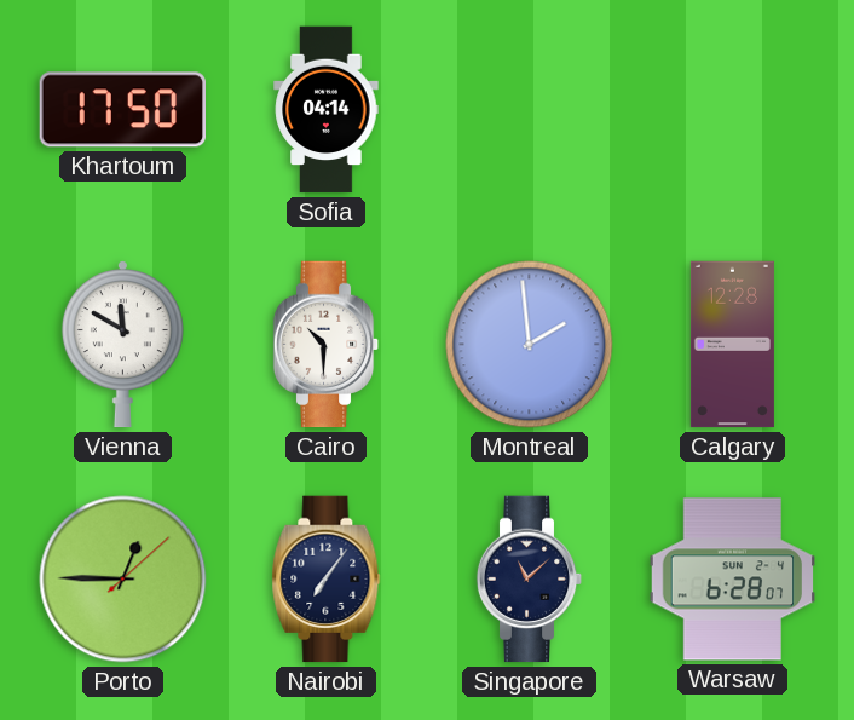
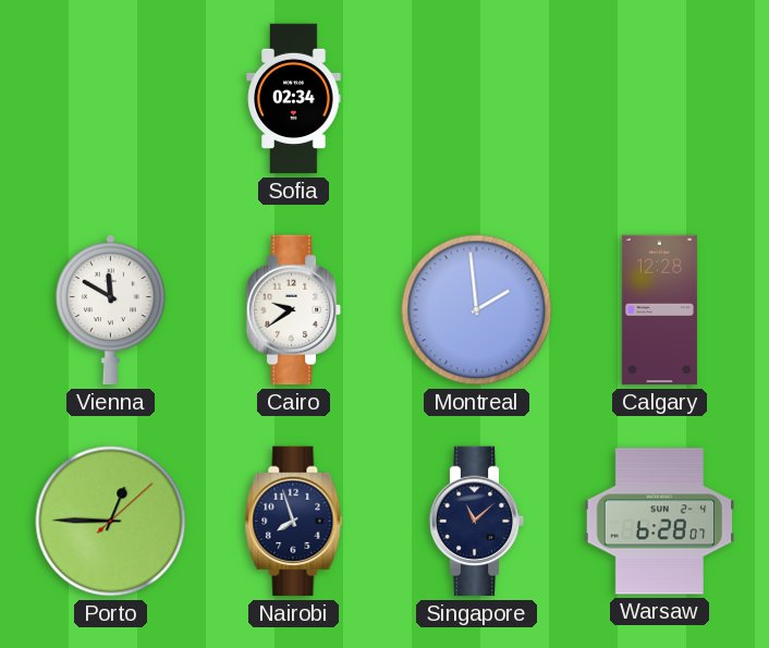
Khartoum: 17:50 -> none
Sofia: 04:14 -> 02:34
Cairo: 10:30 -> 9:39
Nairobi: 7:06 -> 7:57
